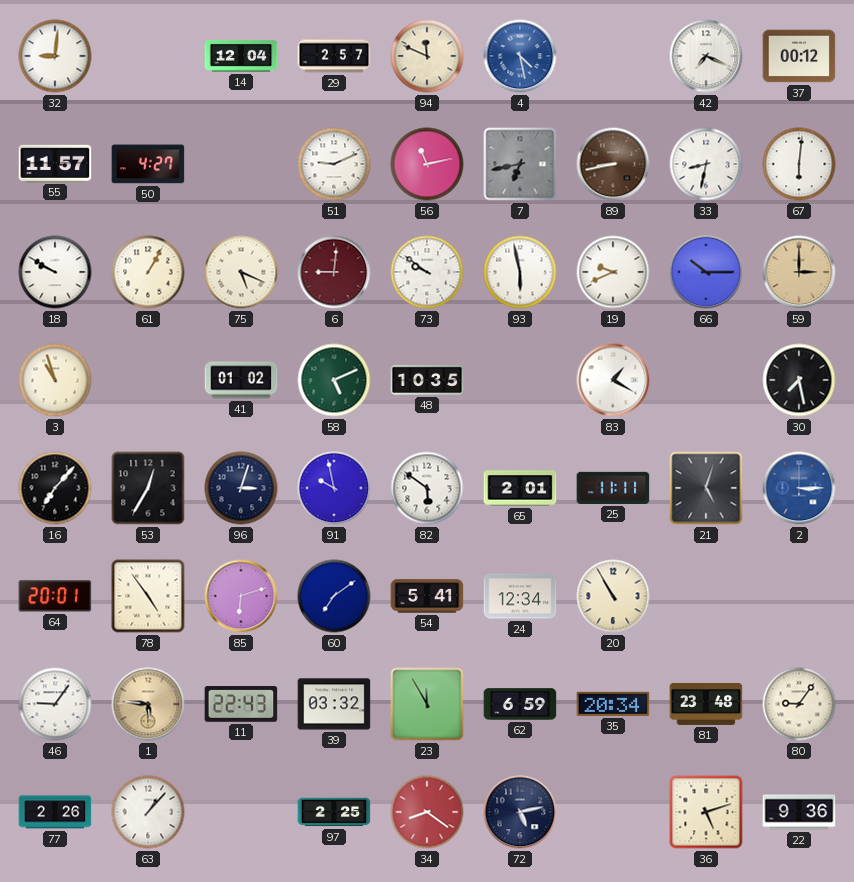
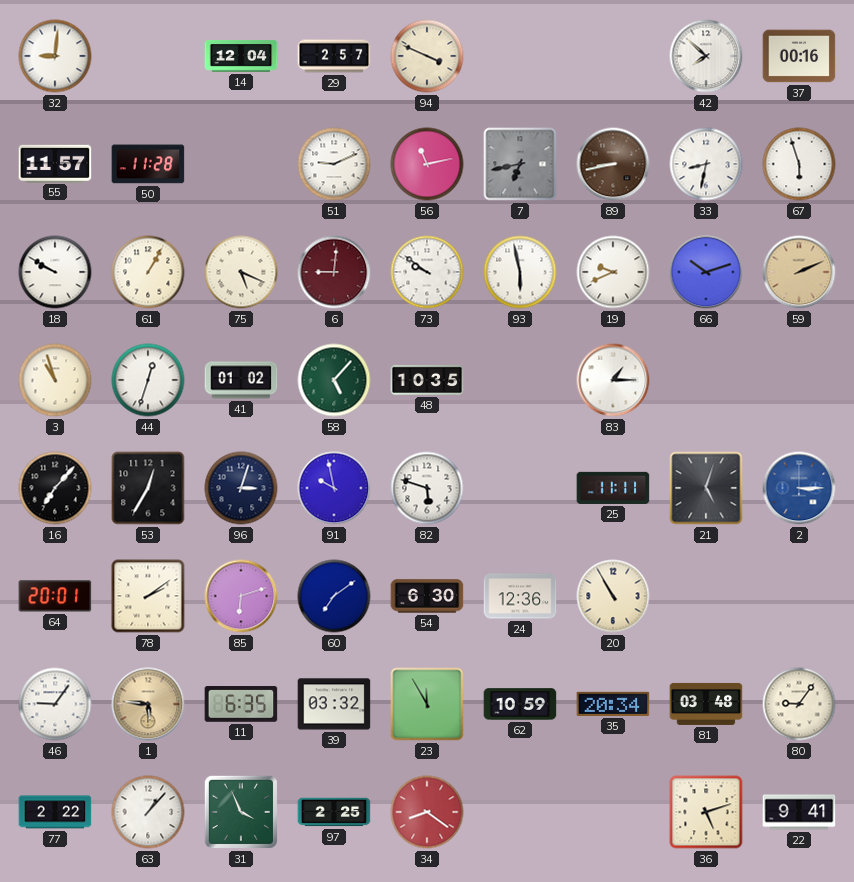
94: 11:49 -> 3:49
4: 4:28 -> none
42: 7:19 -> 7:52
37: 00:12 -> 00:16
50: 4:27 -> 11:28
67: 6:01 -> 5:57
66: 10:15 -> 10:12
59: 3:00 -> 2:11
44: none -> 12:33
58: 5:11 -> 5:07
83: 1:20 -> 1:15
30: 7:28 -> none
82: 5:51 -> 5:48
65: 2:01 -> none
78: 4:54 -> 2:09
54: 5:41 -> 6:30
24: 12:34 -> 12:36
11: 22:43 -> 6:35
62: 6:59 -> 10:59
81: 23:48 -> 03:48
77: 2:26 -> 2:22
31: none -> 3:56
72: 5:13 -> none
22: 9:36 -> 9:41
